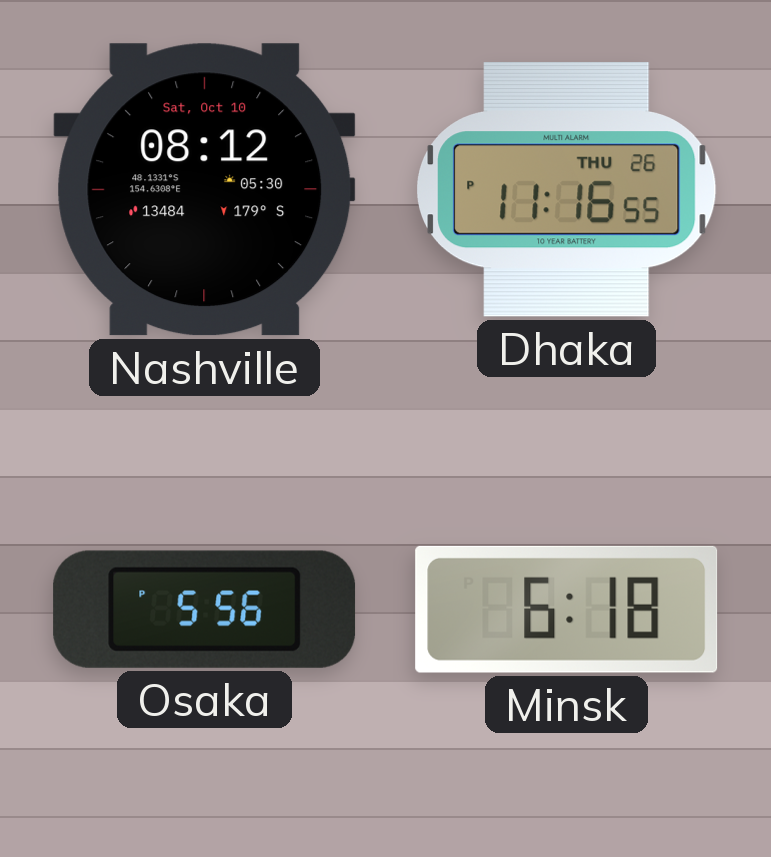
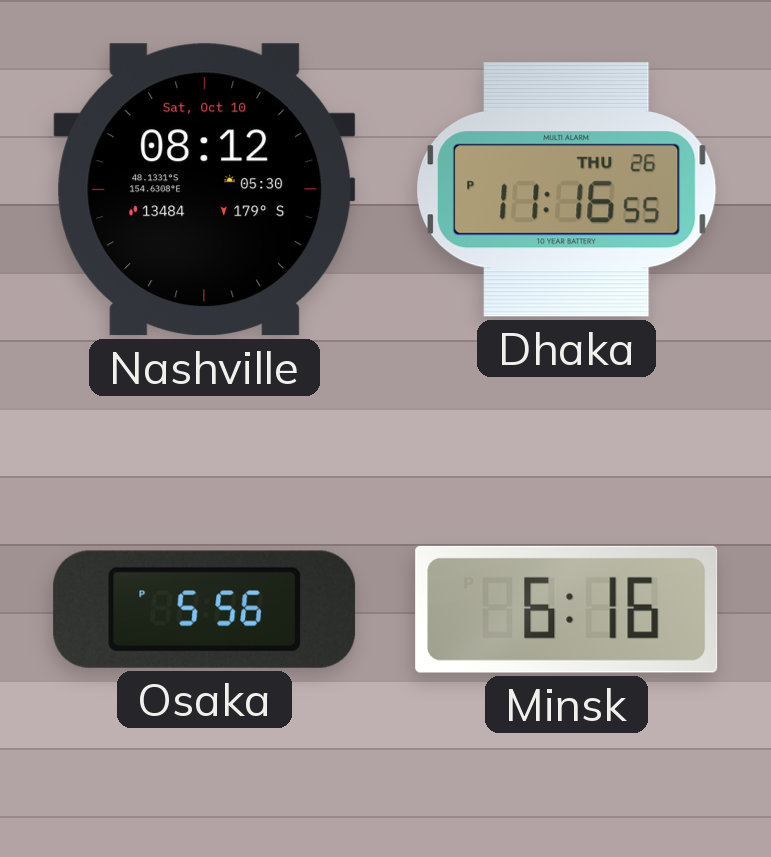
Minsk: 6:18 -> 6:16
